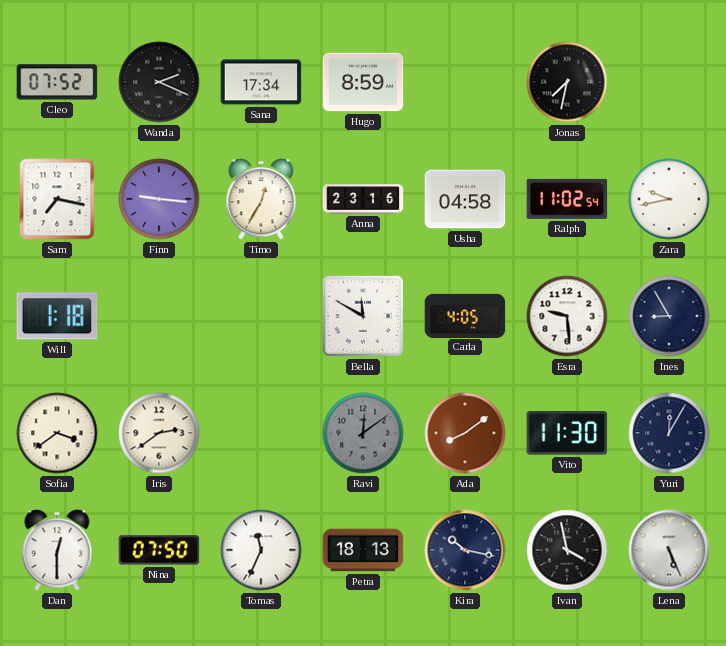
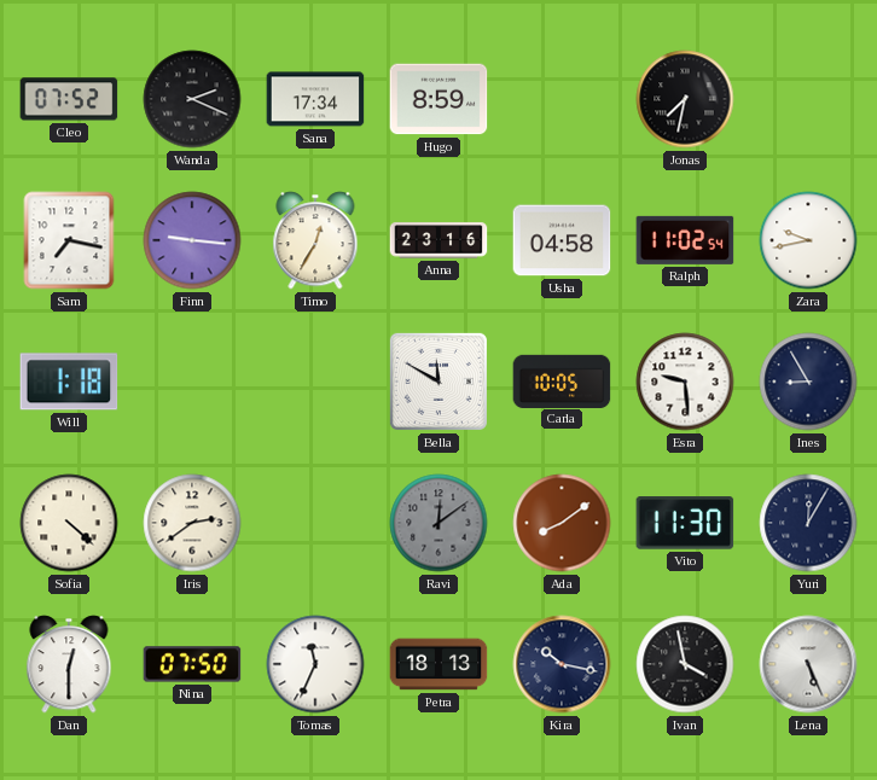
Carla: 4:05 -> 10:05
Sofia: 3:39 -> 4:22
